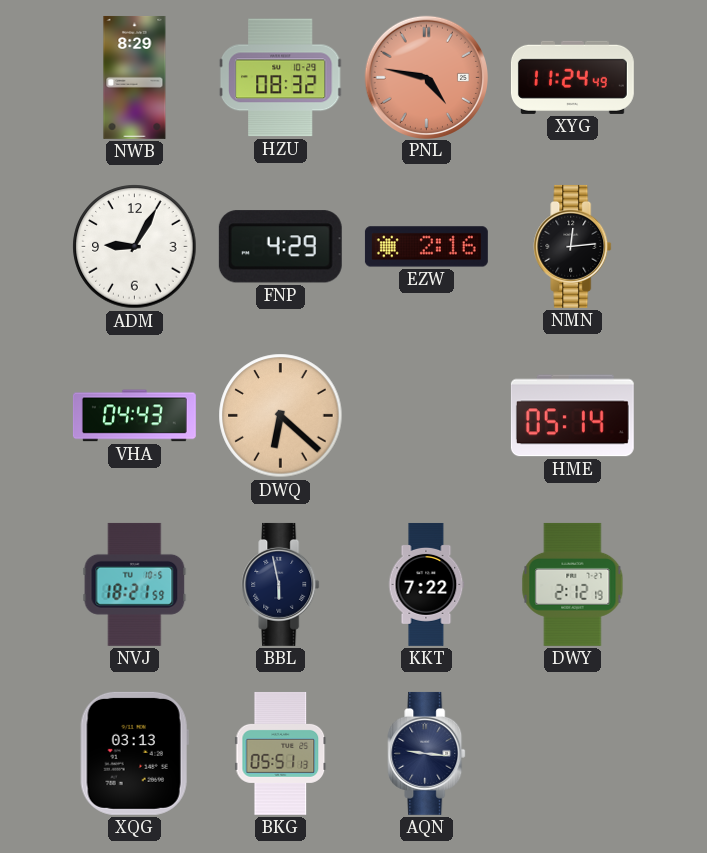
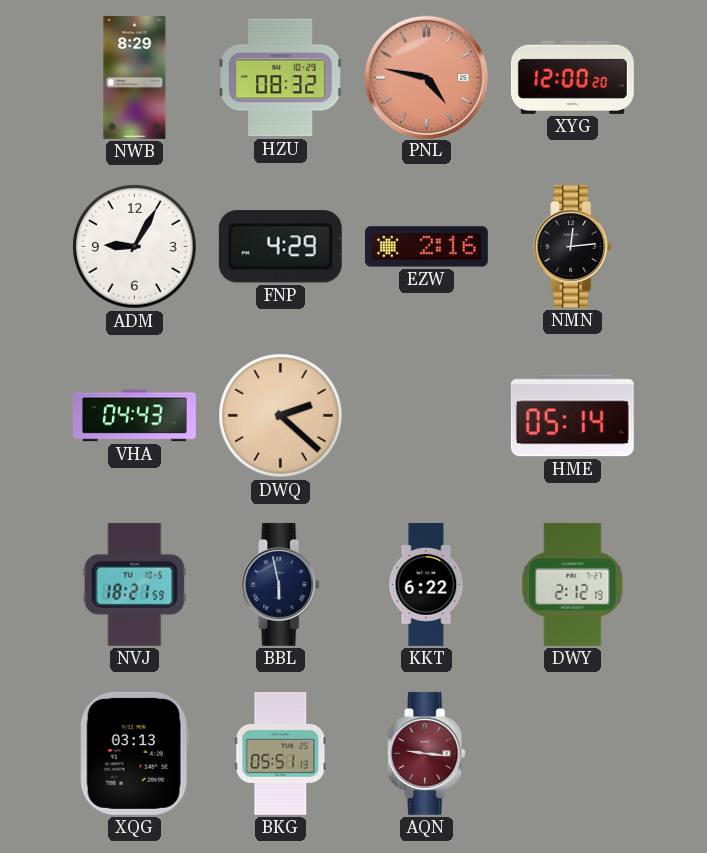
XYG: 11:24 -> 12:00
DWQ: 6:22 -> 2:22
KKT: 7:22 -> 6:22
AQN dial: navy -> burgundy
